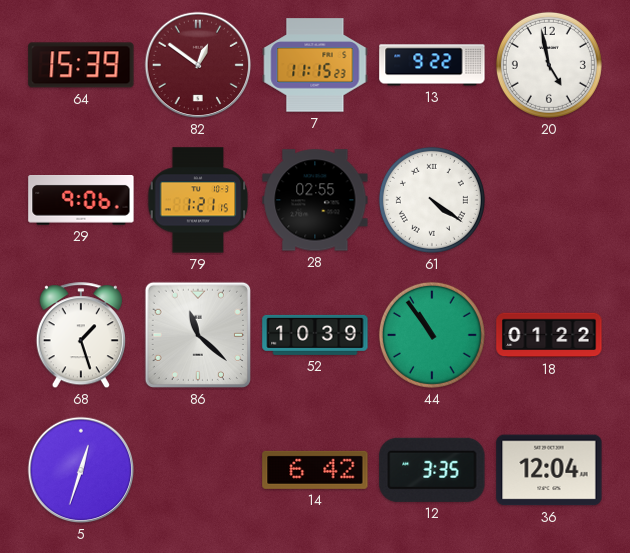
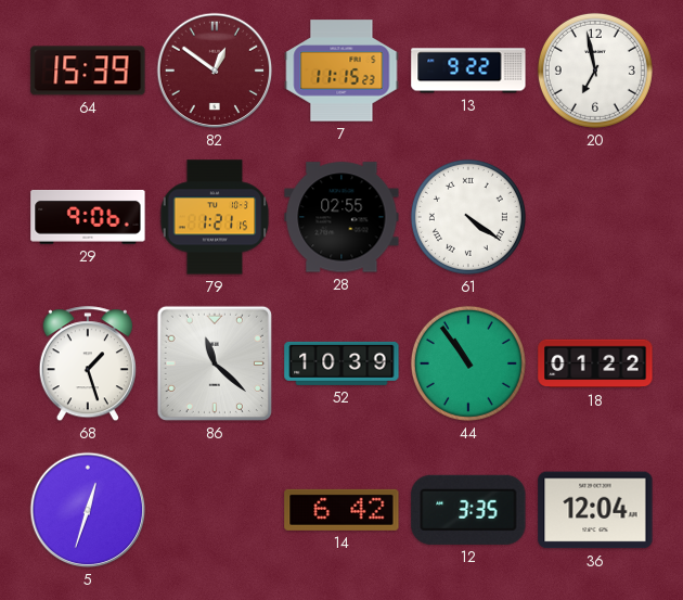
20: 4:58 -> 6:58
